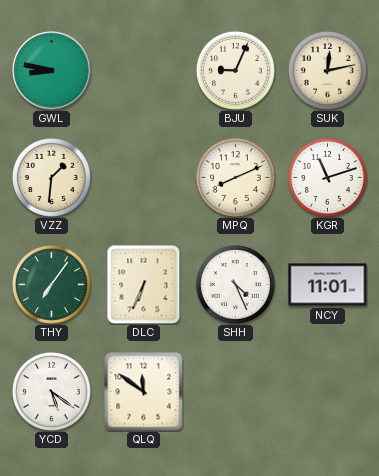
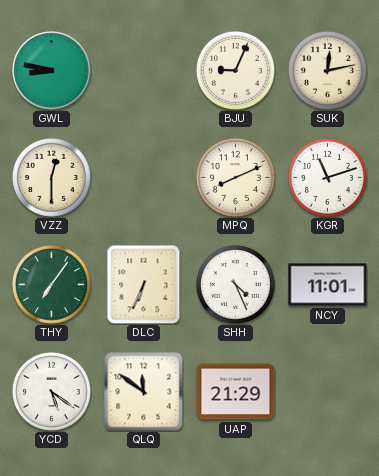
VZZ: 1:31 -> 12:30
UAP: none -> 21:29
